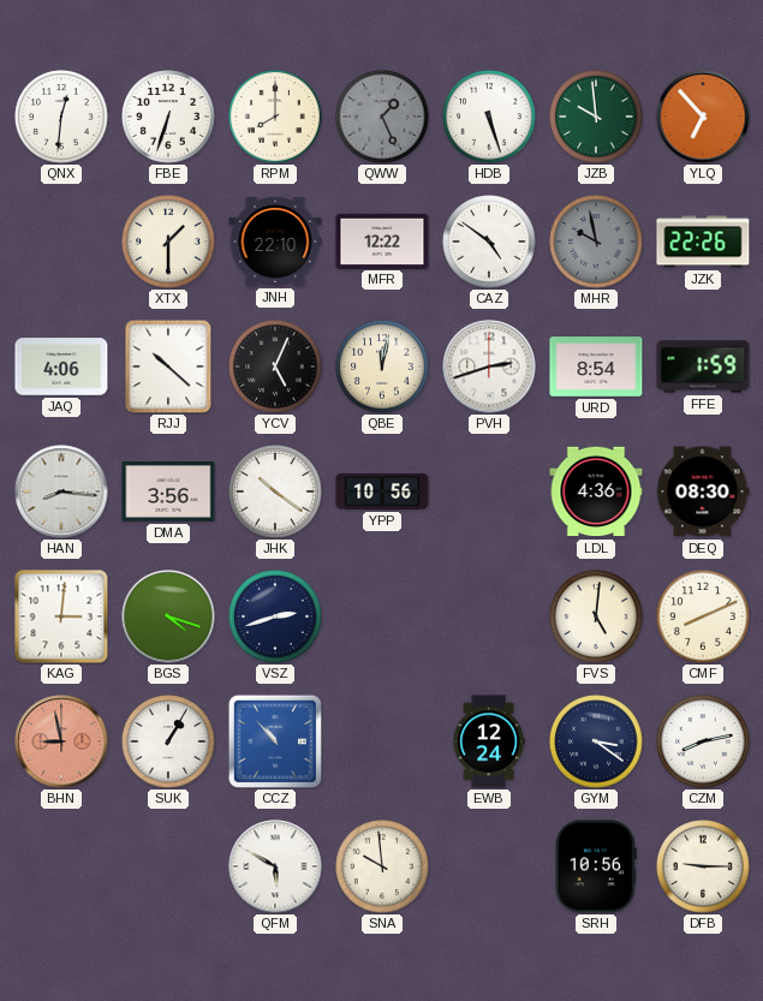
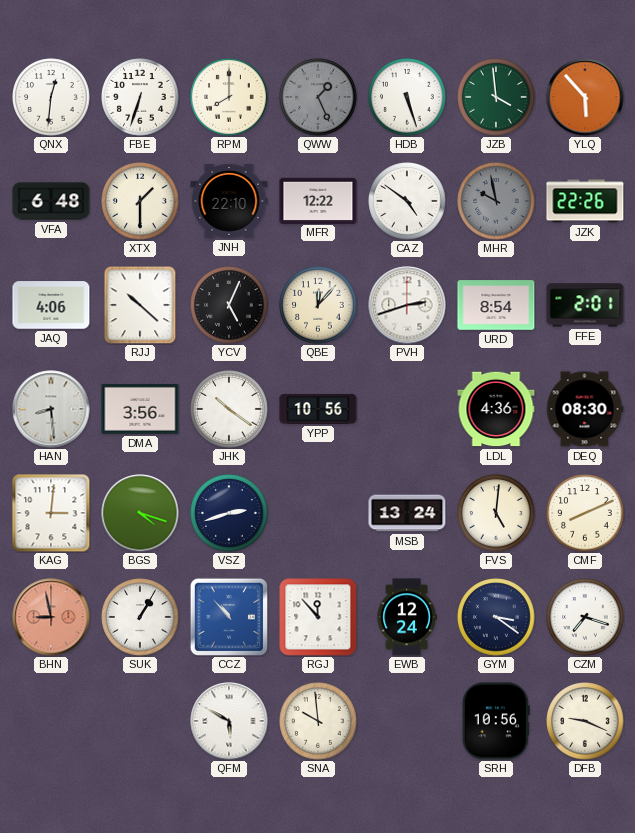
JZB: 9:59 -> 3:59
YLQ: 6:53 -> 5:53
VFA: none -> 6:48
QBE: 12:02 -> 12:07
FFE: 1:59 -> 2:01
HAN: 8:16 -> 8:29
MSB: none -> 13:24
RGJ: none -> 11:53
CZM: 8:13 -> 7:18
DFB: 9:15 -> 9:19
